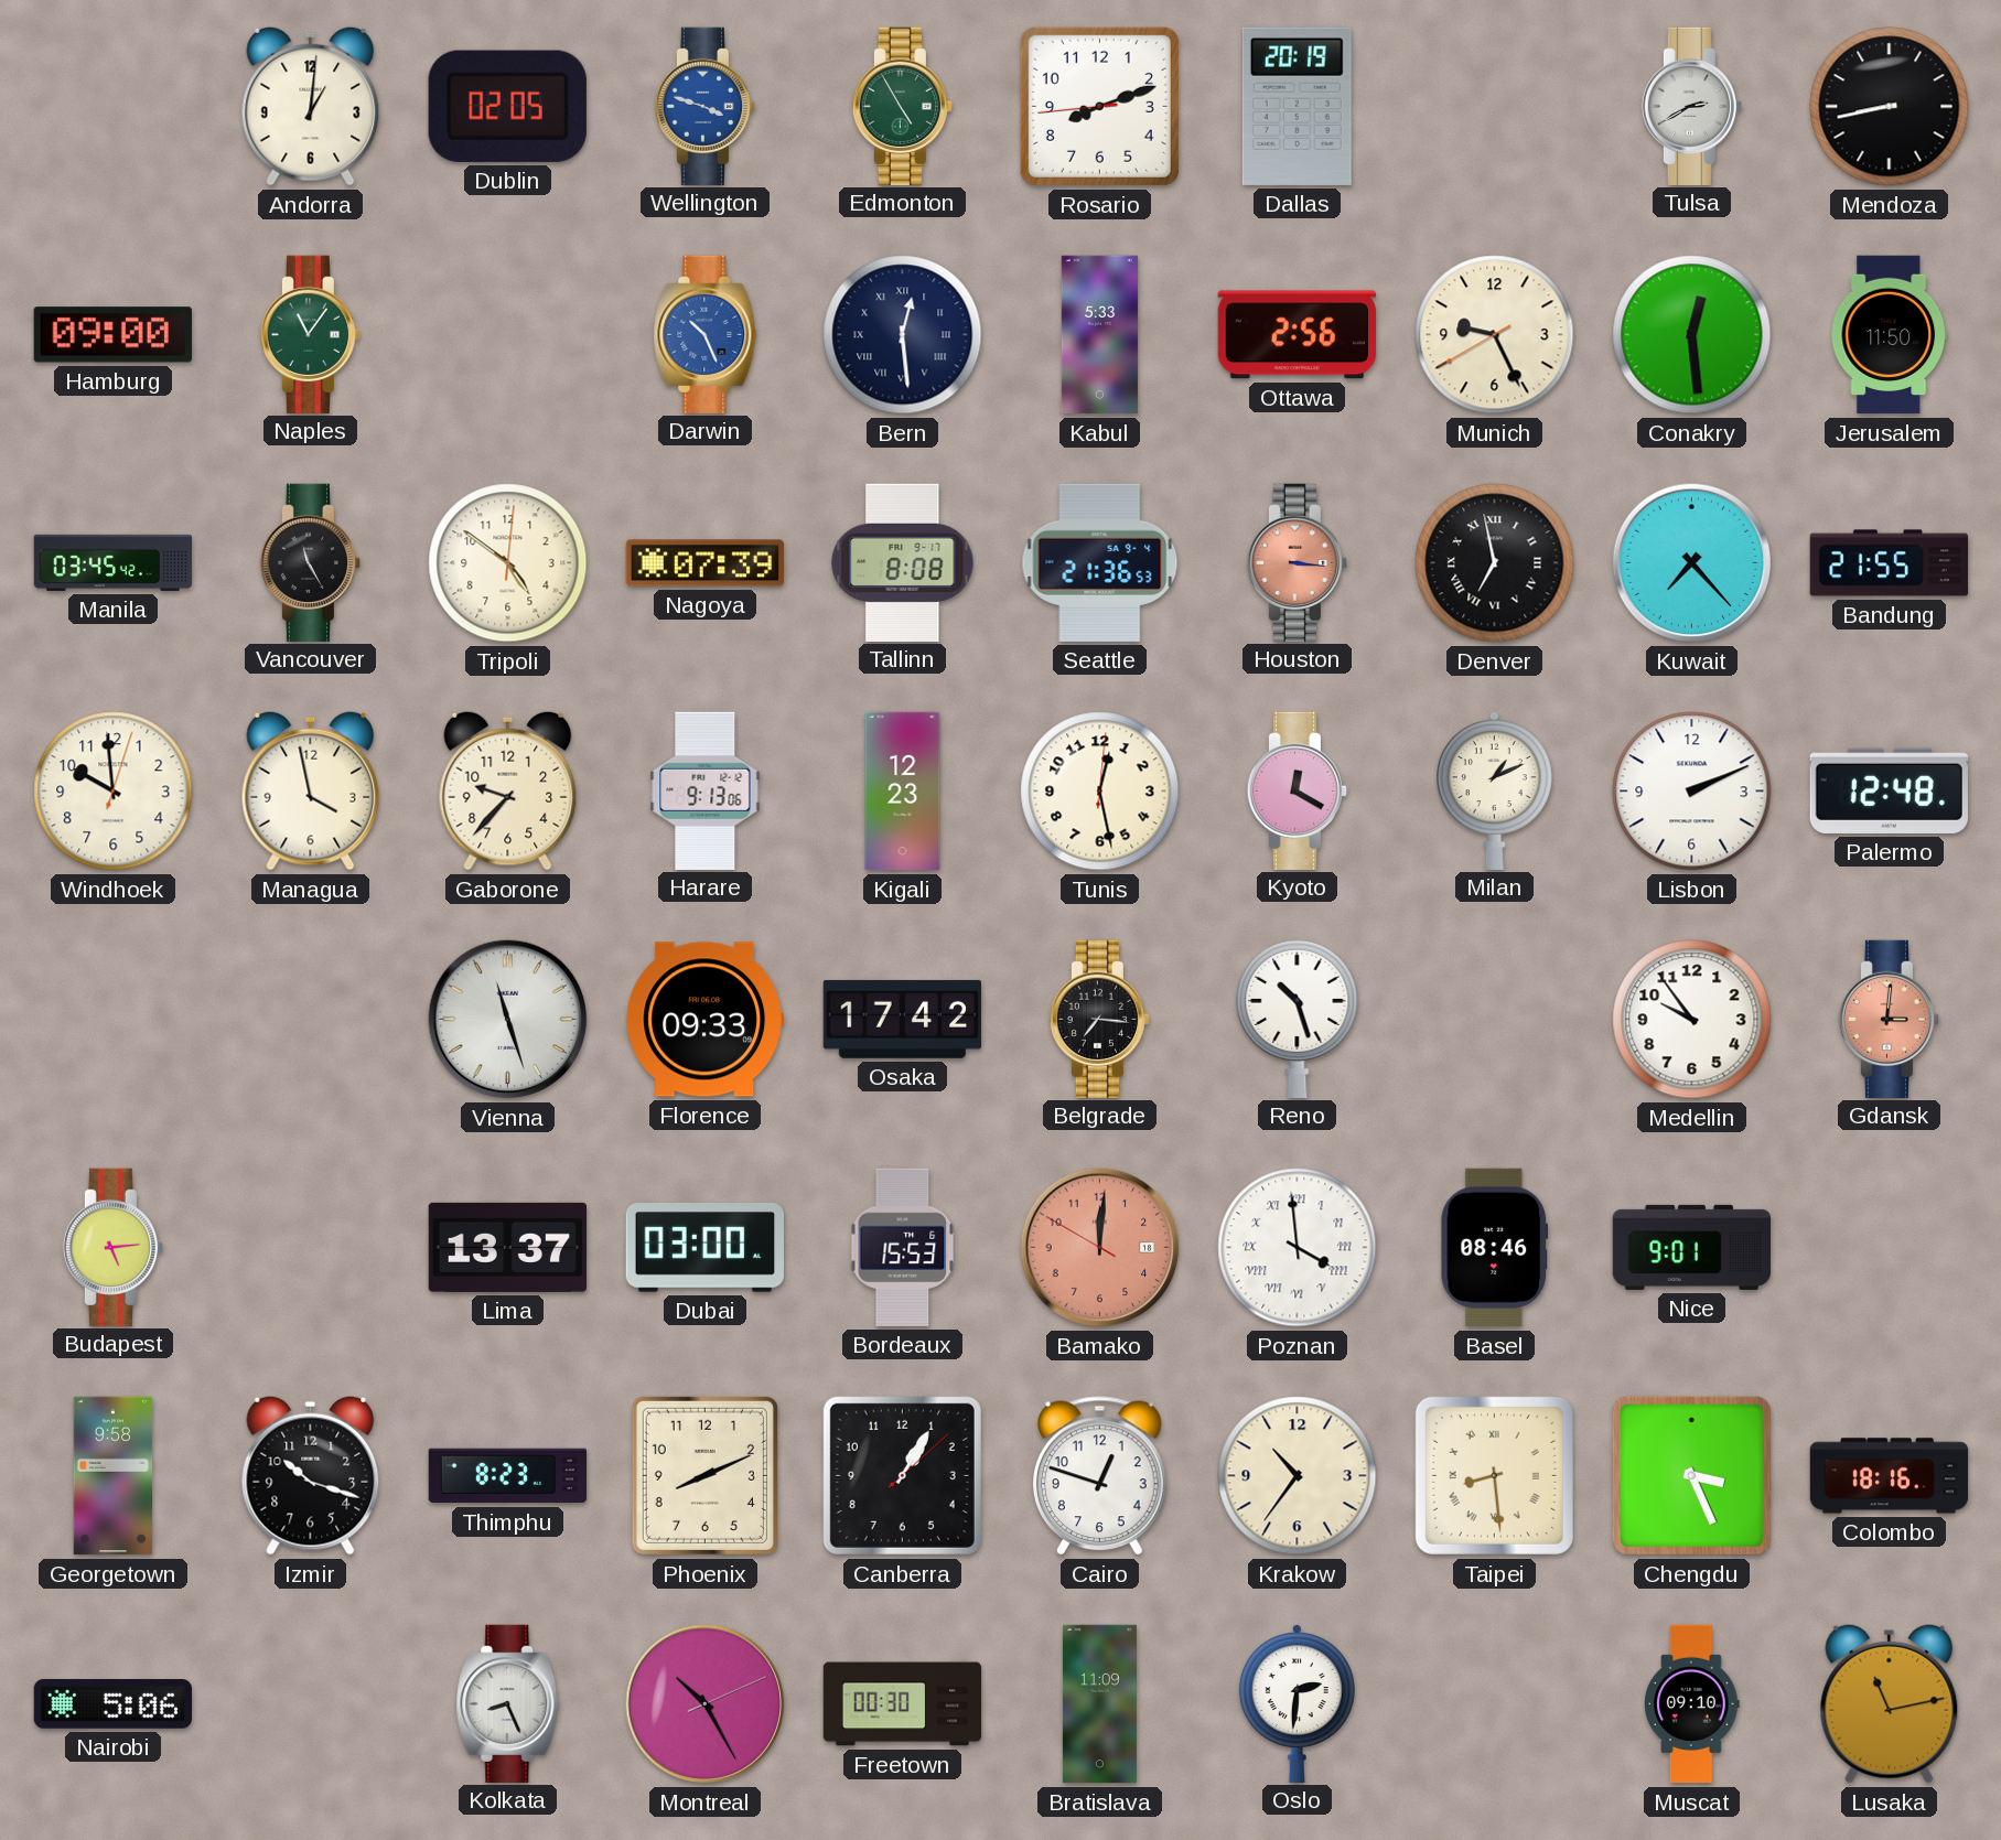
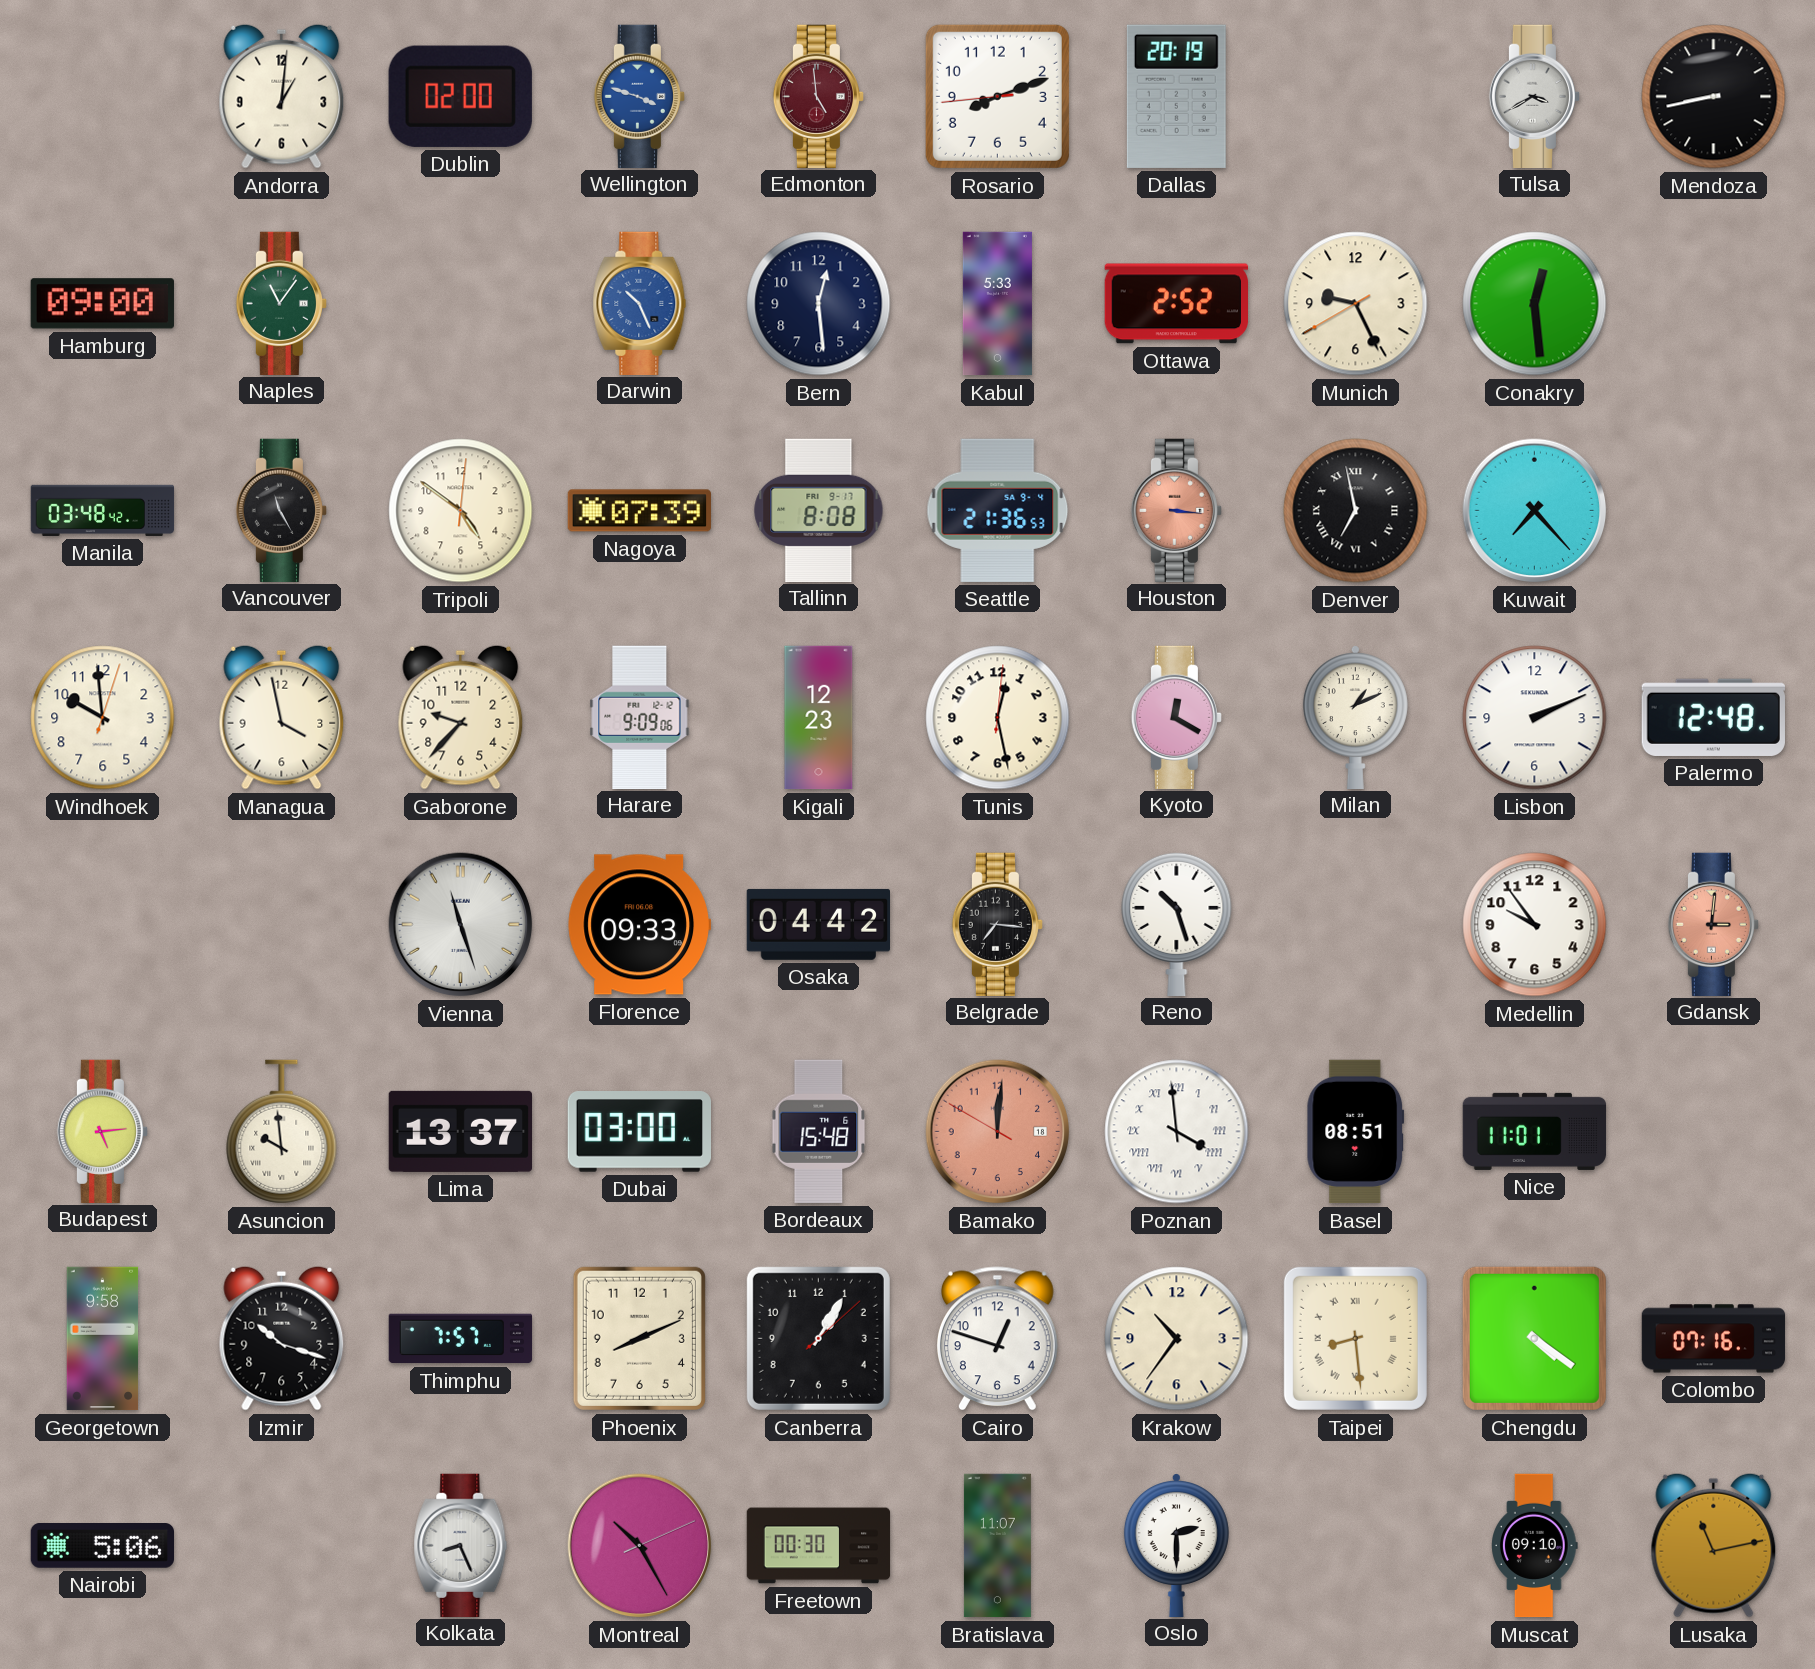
Dublin: 02:05 -> 02:00
Edmonton: 4:55 -> 4:59
Edmonton dial: green -> burgundy
Tulsa: 2:40 -> 3:40
Bern numerals: Roman -> Arabic
Ottawa: 2:56 -> 2:52
Jerusalem: 11:50 -> none
Manila: 03:45 -> 03:48
Bandung: 21:55 -> none
Harare: 9:13 -> 9:09
Osaka: 17:42 -> 04:42
Asuncion: none -> 9:59
Bordeaux: 15:53 -> 15:48
Basel: 08:46 -> 08:51
Nice: 9:01 -> 11:01
Thimphu: 8:23 -> 7:57
Chengdu: 3:26 -> 4:21
Colombo: 18:16 -> 07:16
Bratislava: 11:09 -> 11:07
Oslo: 2:31 -> 2:30
